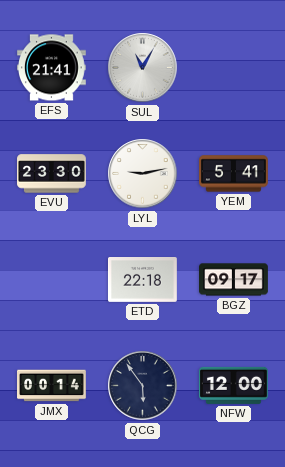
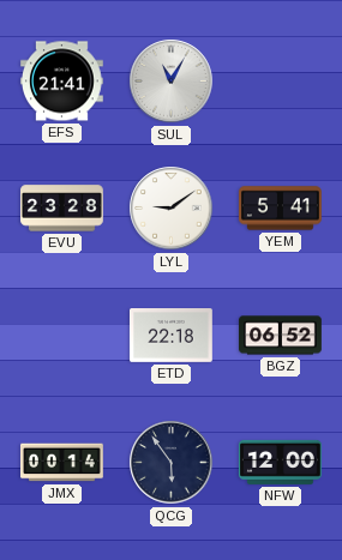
EVU: 23:30 -> 23:28
LYL: 9:13 -> 9:09
BGZ: 09:17 -> 06:52
